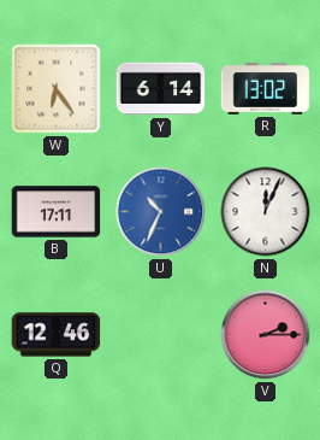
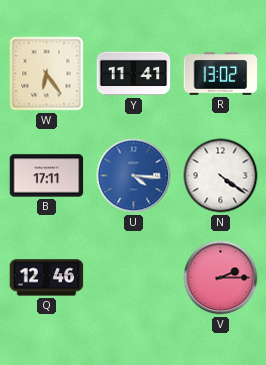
Y: 6:14 -> 11:41
U: 10:34 -> 4:16
N: 12:04 -> 4:21
